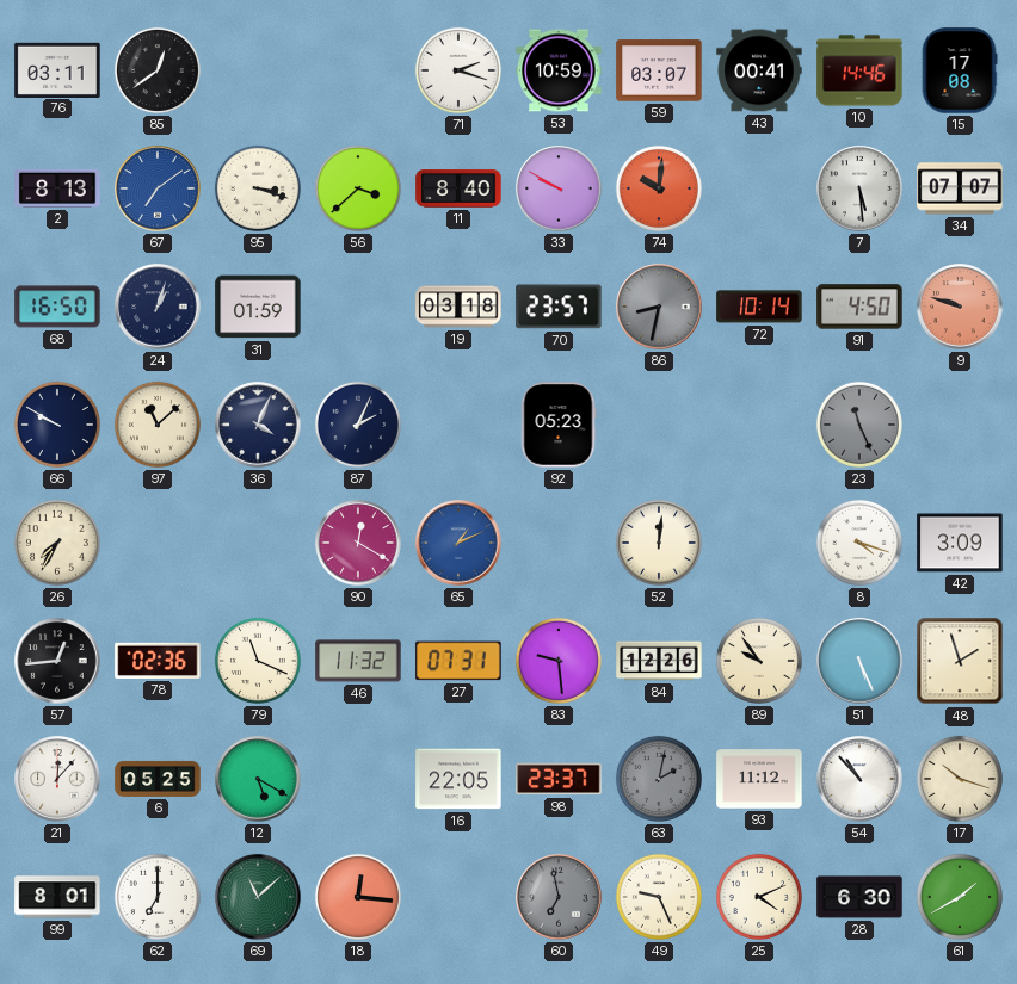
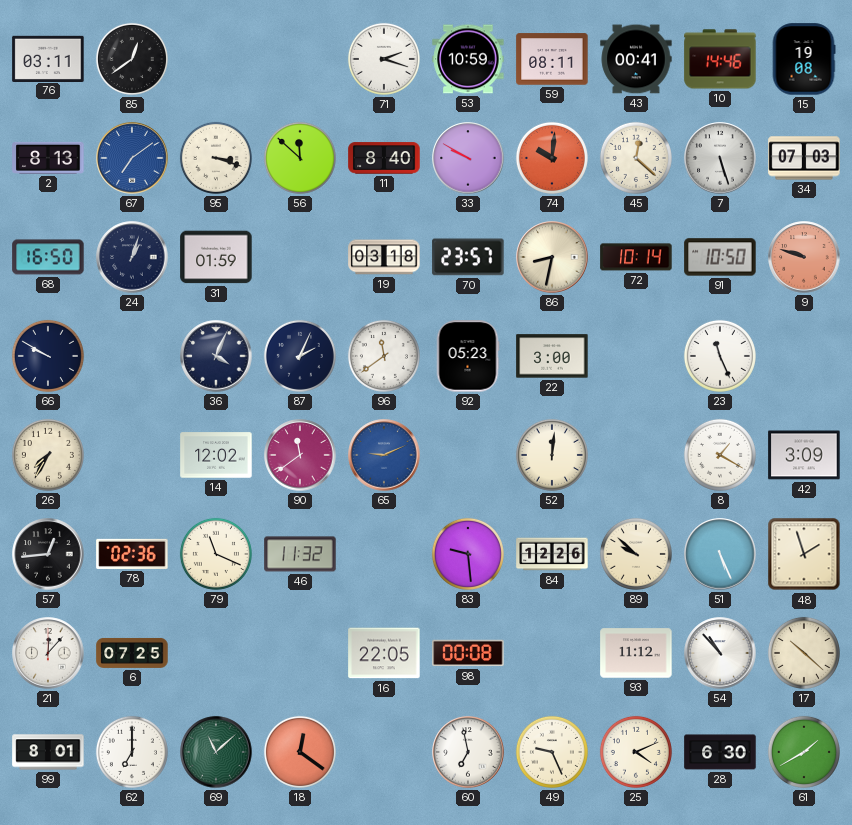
59: 03:07 -> 08:11
15: 17:08 -> 19:08
56: 3:38 -> 11:52
45: none -> 12:22
7: 5:29 -> 5:27
34: 07:07 -> 07:03
86 dial: grey -> cream
91: 4:50 -> 10:50
97: 11:08 -> none
96: none -> 11:39
22: none -> 3:00
23 dial: grey -> white
14: none -> 12:02
90: 12:20 -> 11:39
65: 1:11 -> 9:11
8: 4:18 -> 1:20
27: 07:31 -> none
89: 9:54 -> 9:52
6: 05:25 -> 07:25
12: 5:20 -> none
98: 23:37 -> 00:08
63: 2:02 -> none
17: 10:18 -> 10:22
18: 12:16 -> 12:21
60 dial: grey -> white
